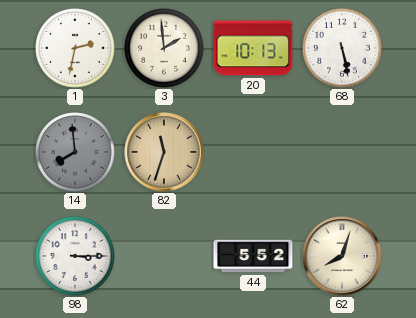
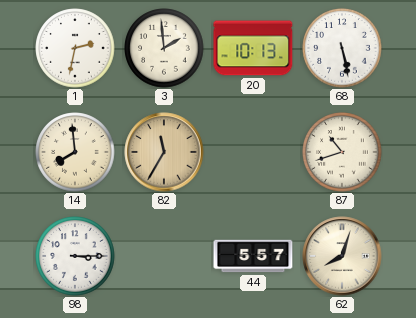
14 dial: grey -> cream
82: 11:33 -> 11:35
87: none -> 10:42
44: 5:52 -> 5:57
